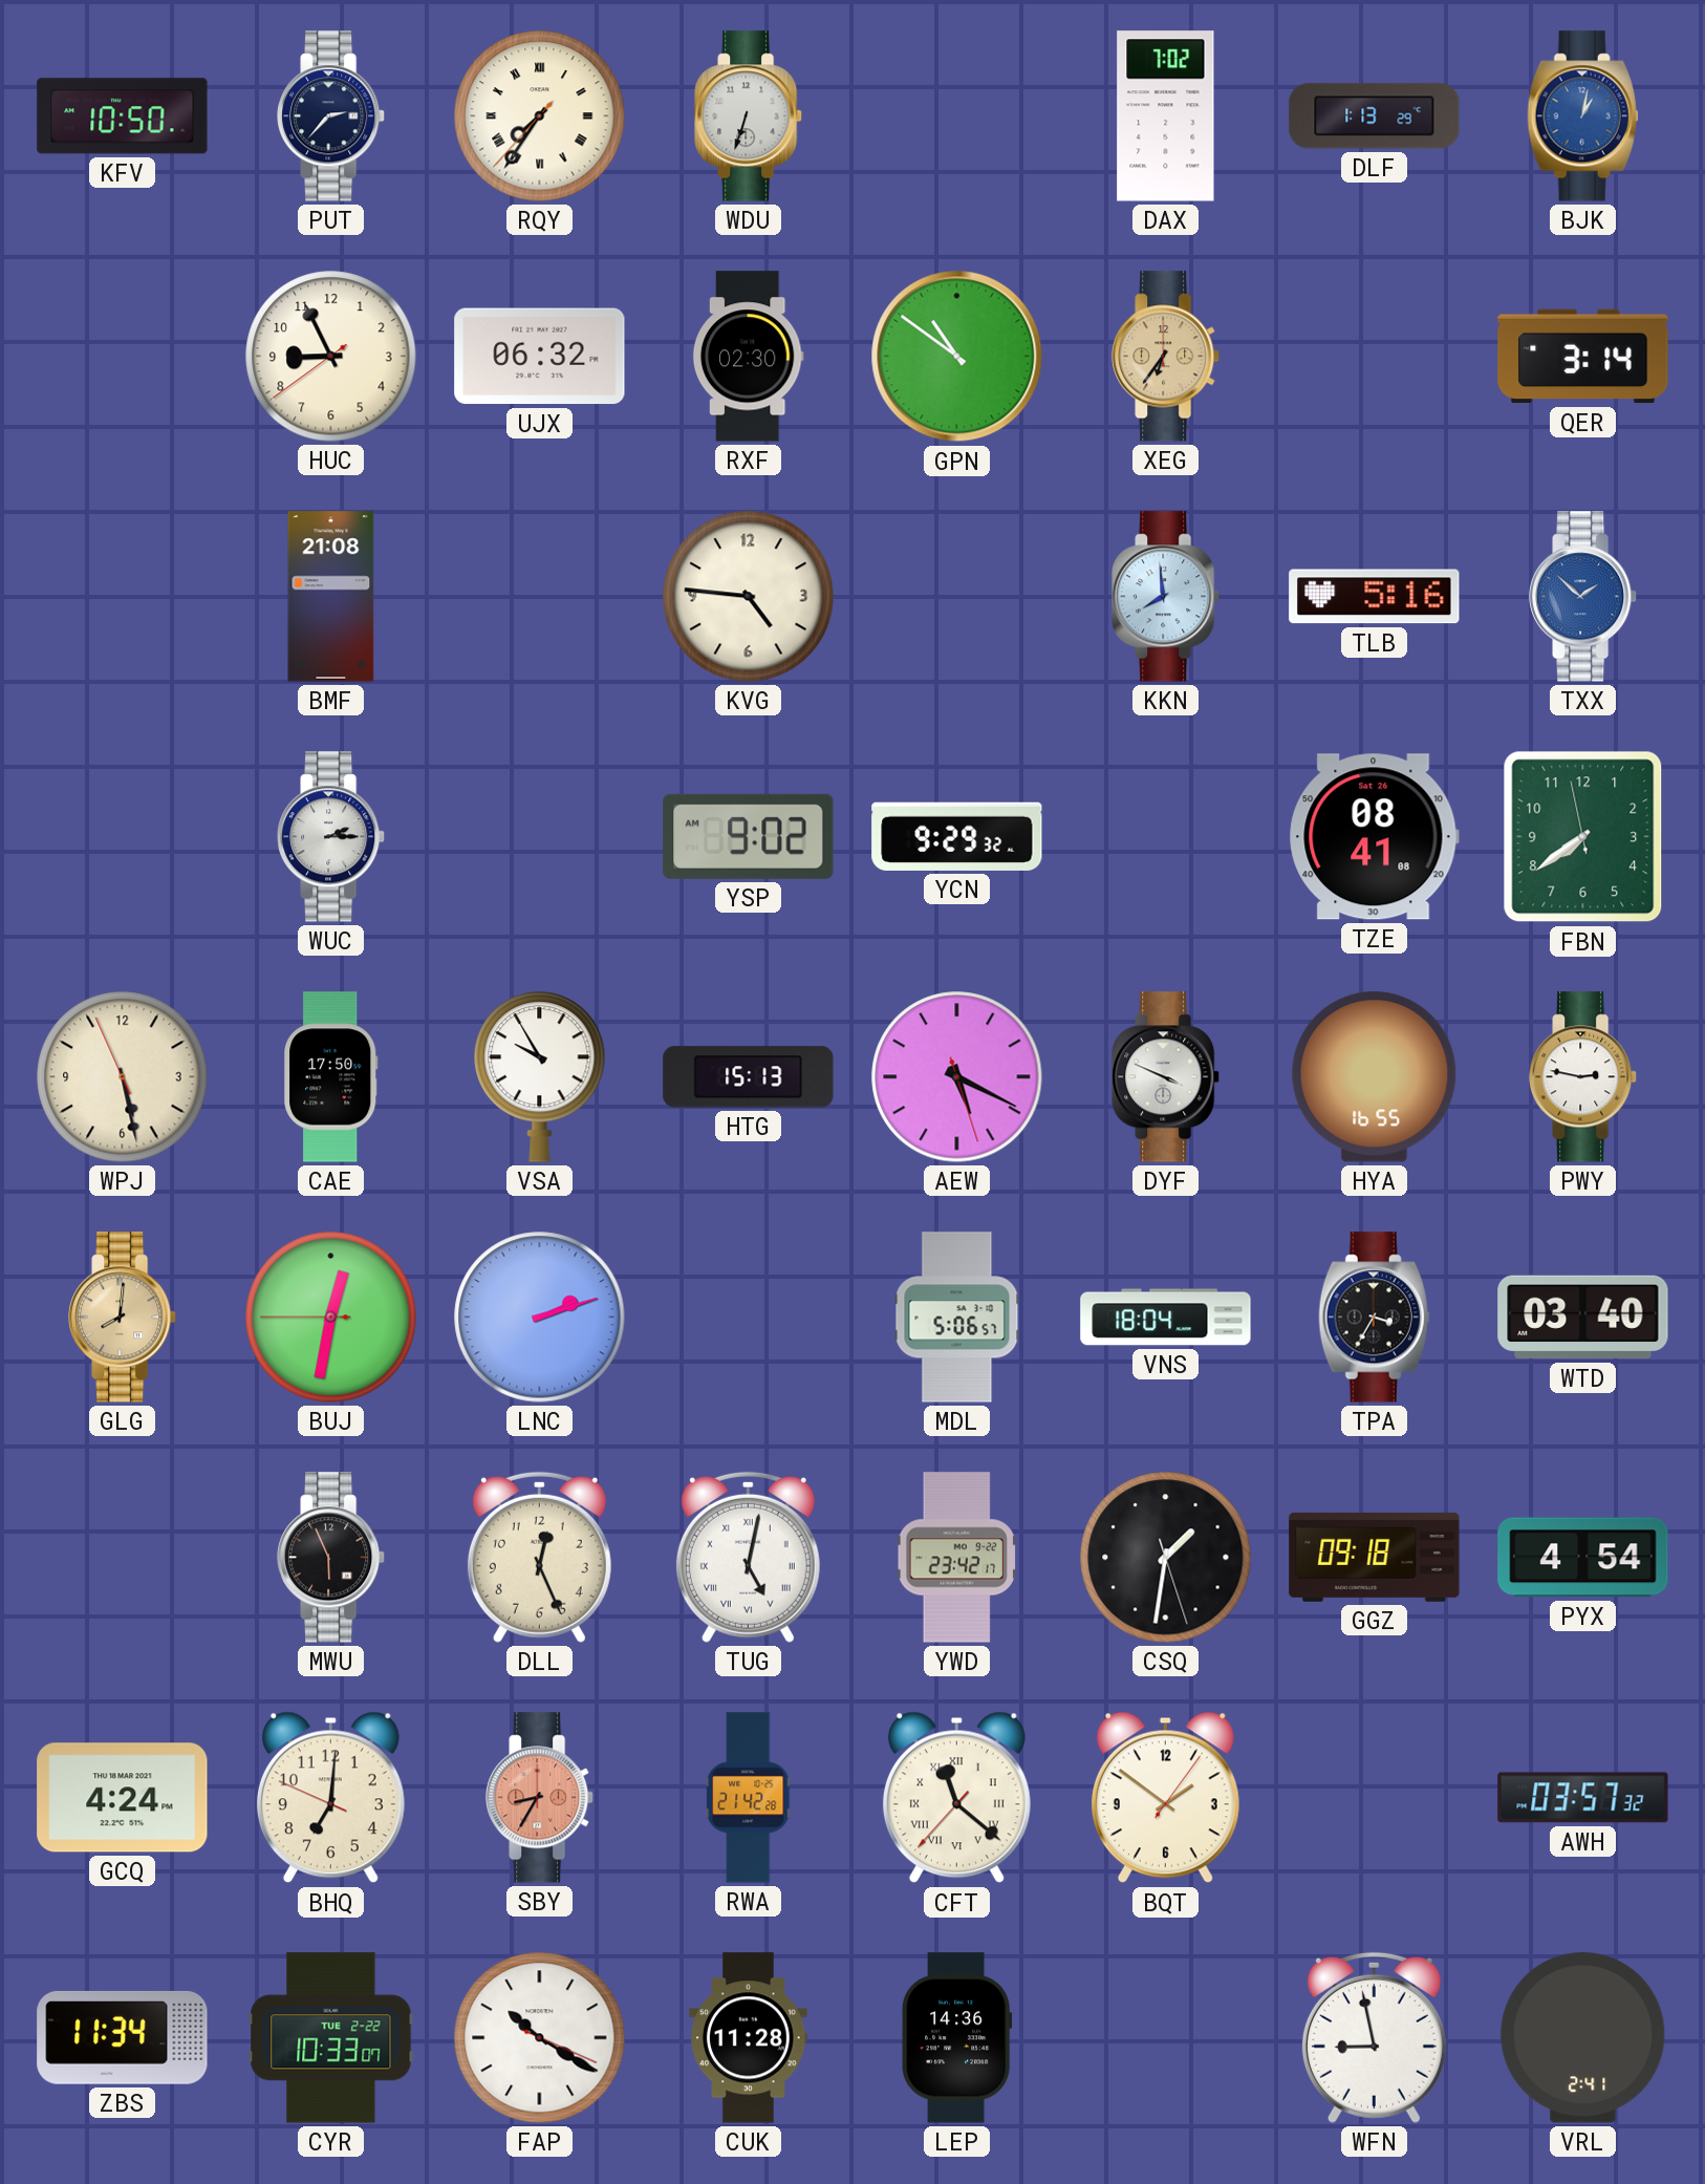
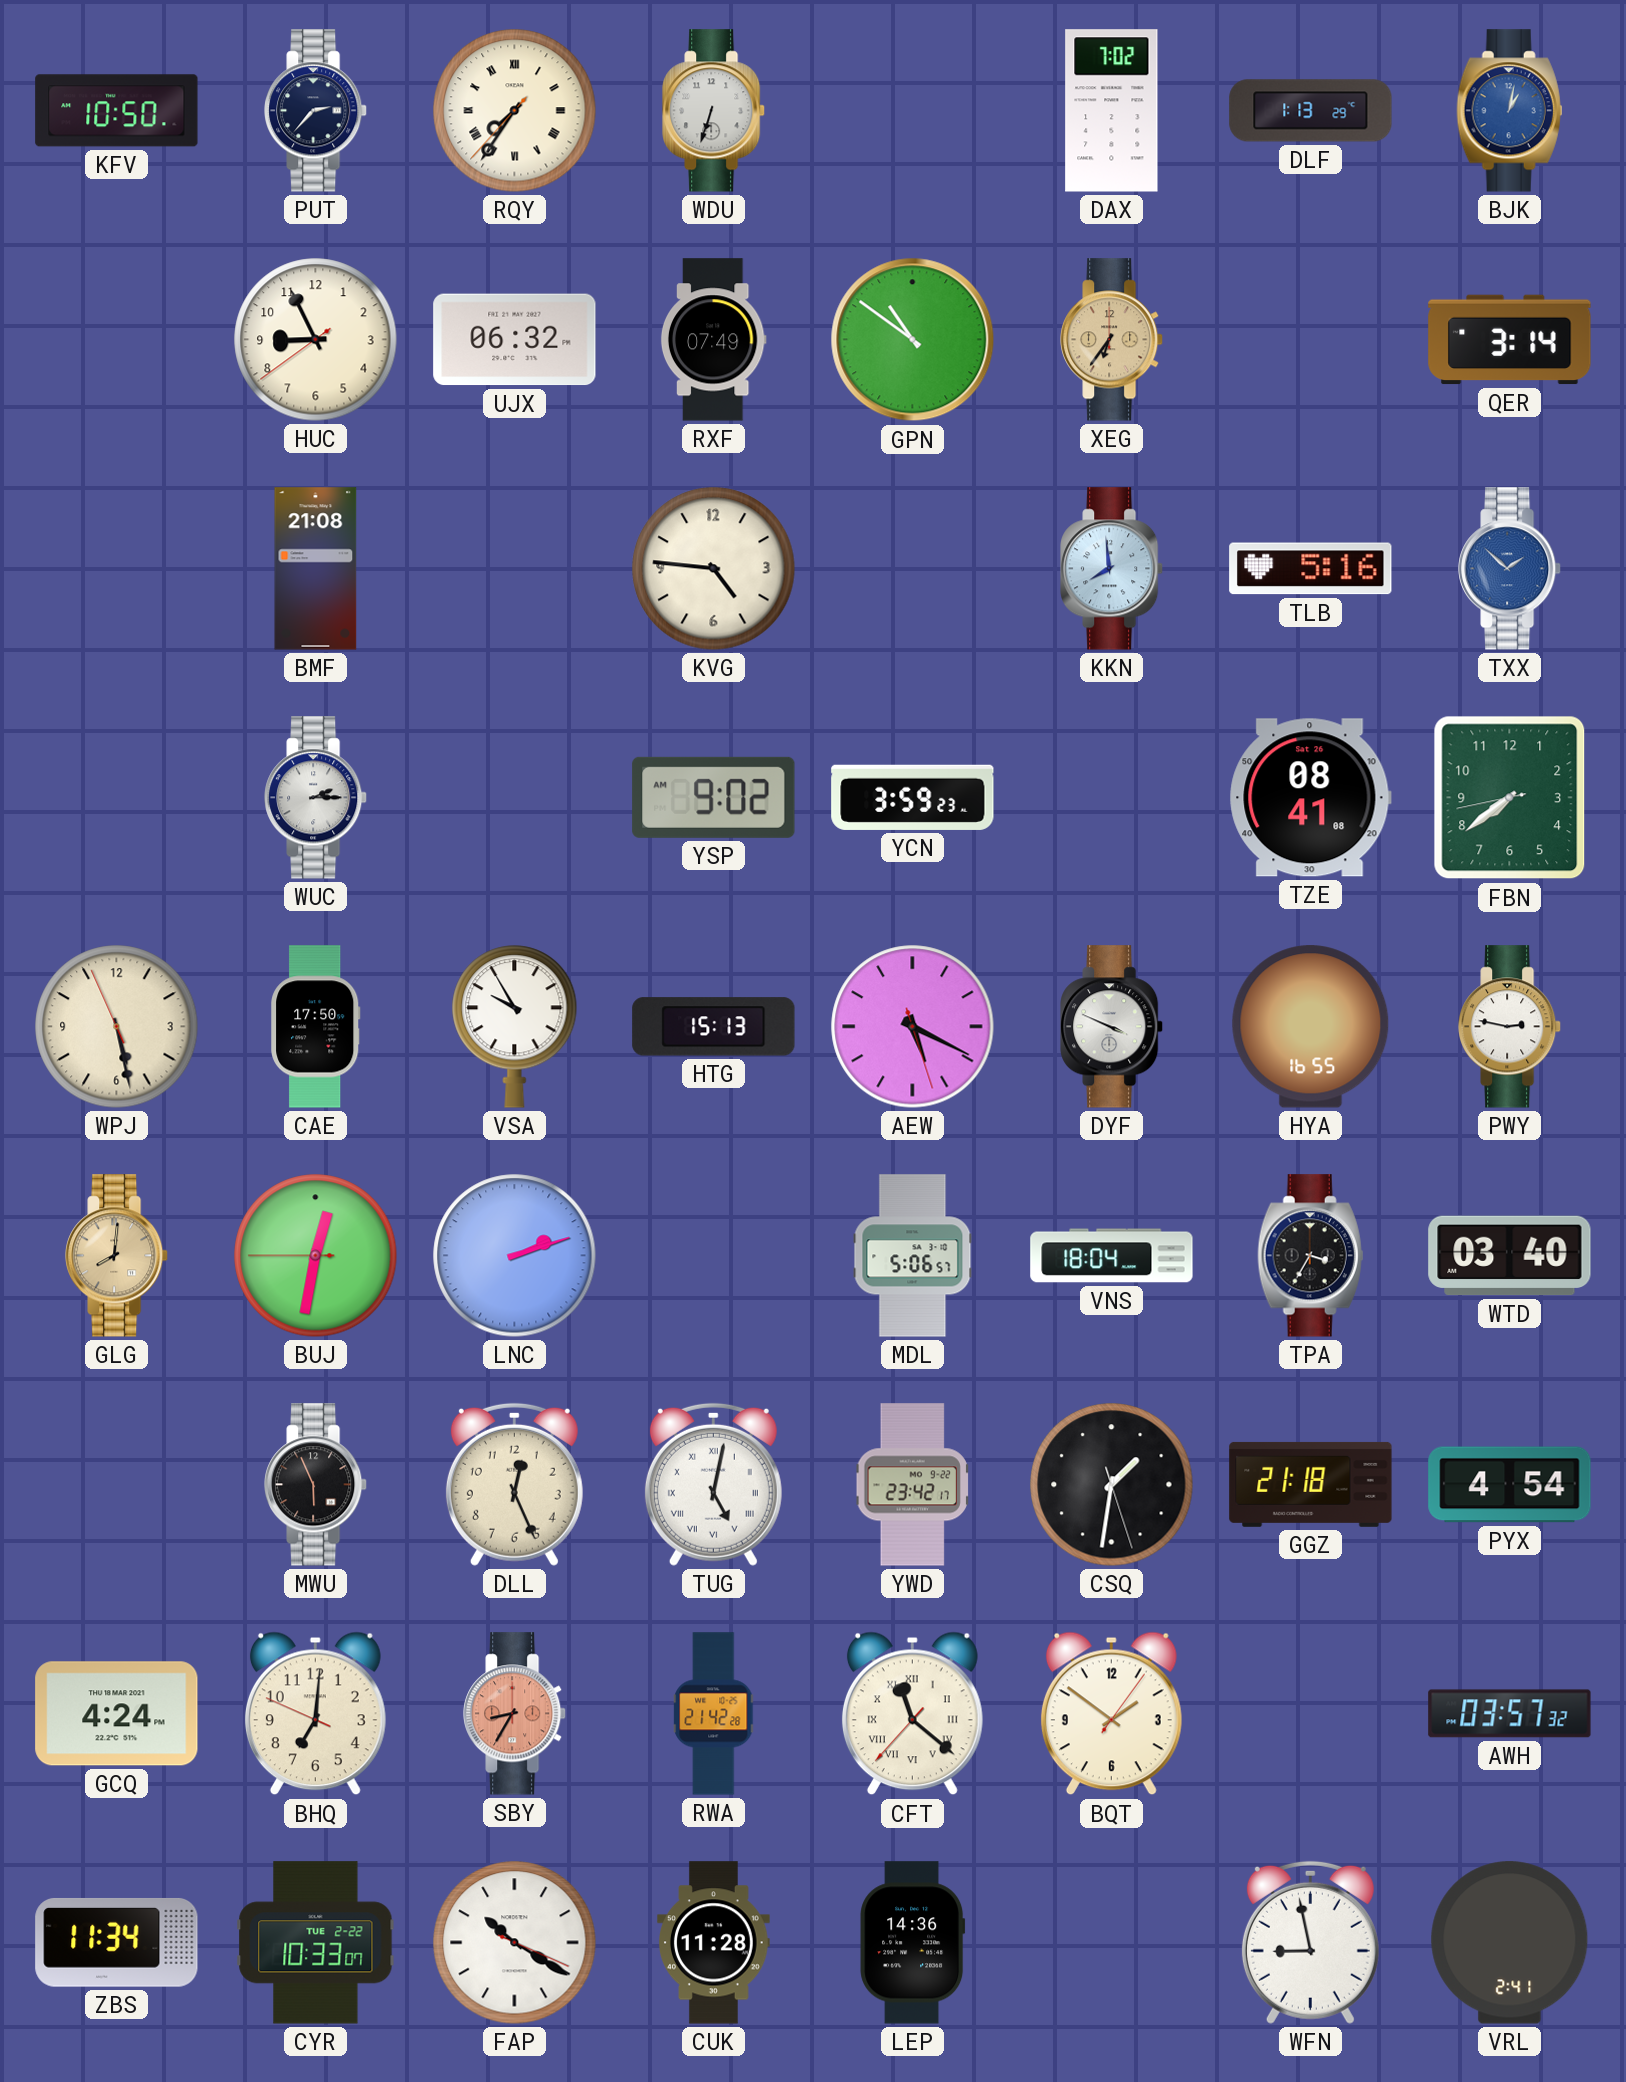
RXF: 02:30 -> 07:49
YCN: 9:29 -> 3:59
FBN: 7:38:58 -> 7:38:43
GGZ: 09:18 -> 21:18
